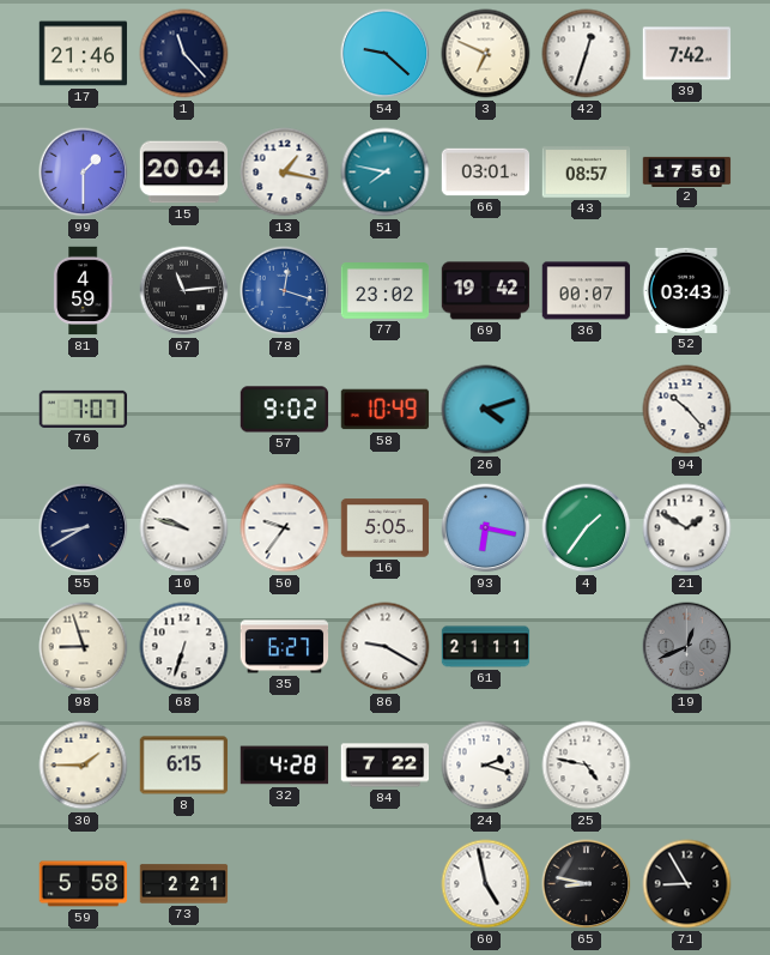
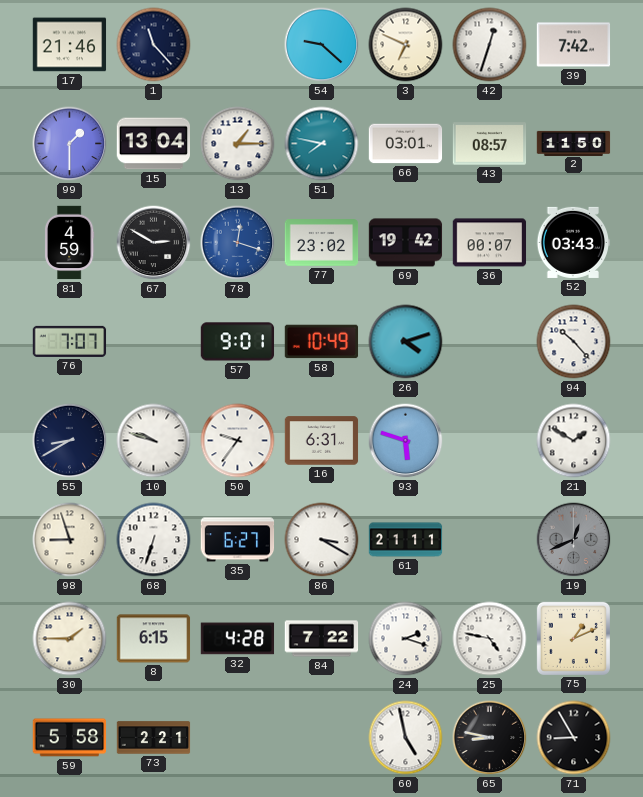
15: 20:04 -> 13:04
13: 1:17 -> 1:15
2: 17:50 -> 11:50
67: 11:14 -> 2:50
57: 9:02 -> 9:01
16: 5:05 -> 6:31
93: 6:17 -> 5:48
4: 1:36 -> none
86: 9:20 -> 3:20
75: none -> 1:11
